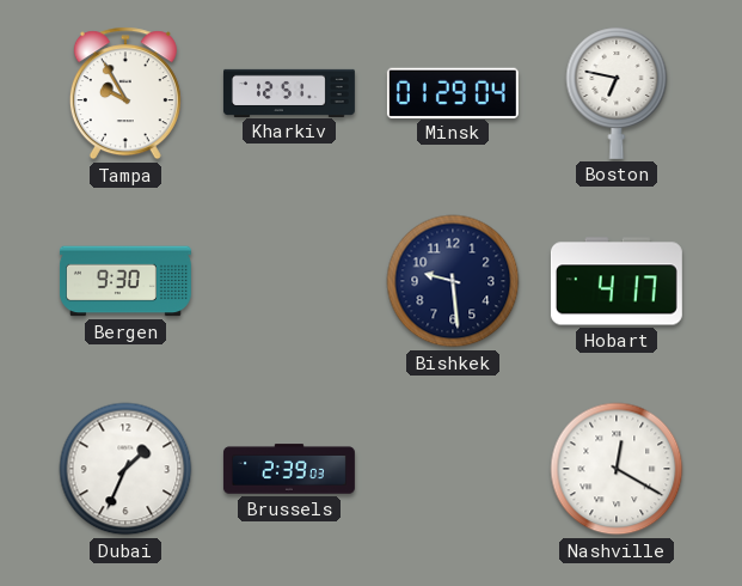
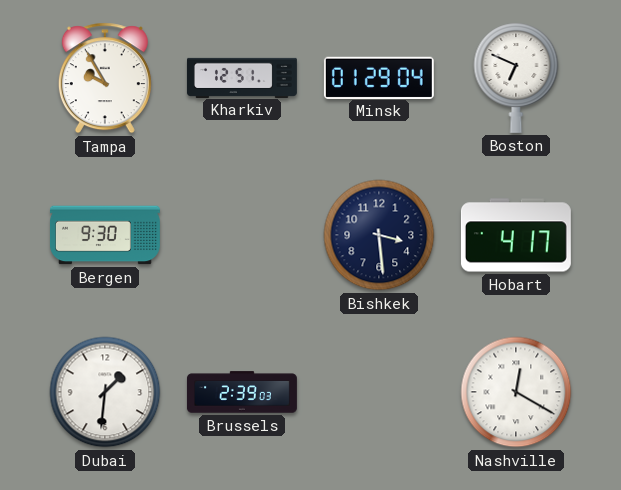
Boston: 6:47 -> 6:49
Bishkek: 9:29 -> 3:29
Dubai: 1:34 -> 1:31
